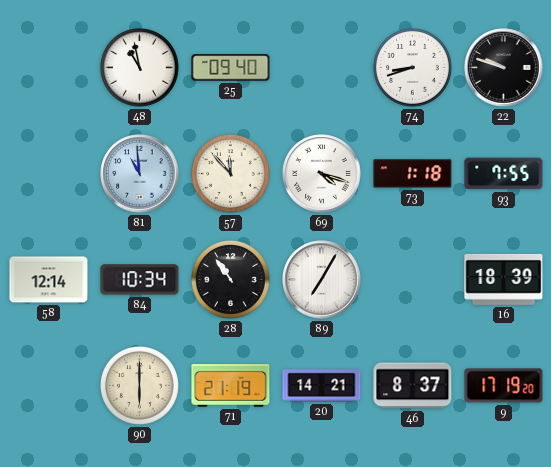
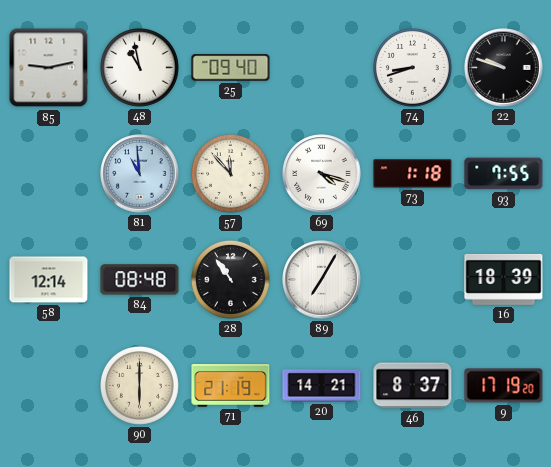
85: none -> 9:13
84: 10:34 -> 08:48
